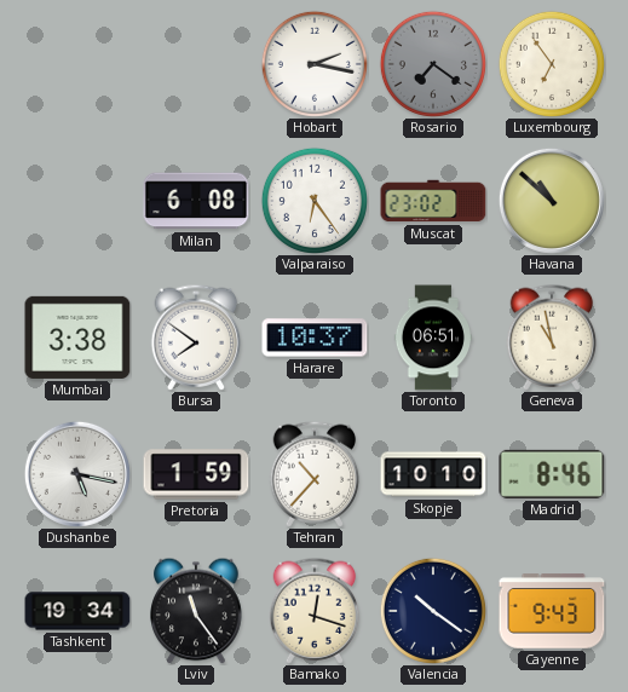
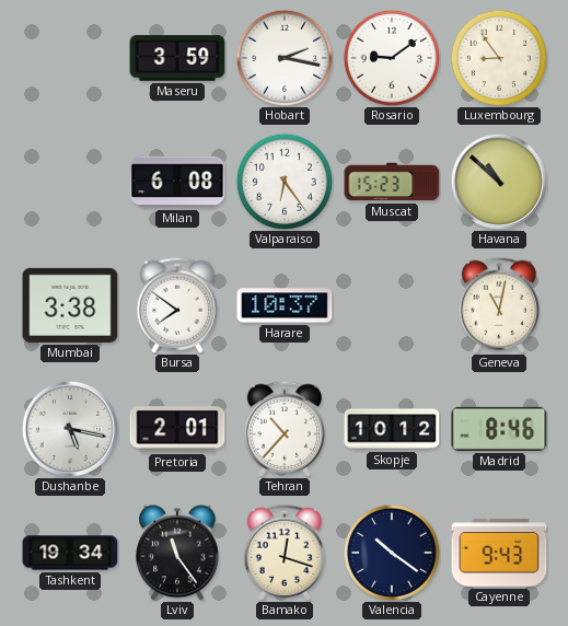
Maseru: none -> 3:59
Rosario: 7:21 -> 9:09
Rosario dial: grey -> white
Luxembourg: 6:54 -> 8:54
Muscat: 23:02 -> 15:23
Toronto: 06:51 -> none
Geneva: 10:58 -> 11:02
Pretoria: 1:59 -> 2:01
Skopje: 10:10 -> 10:12
